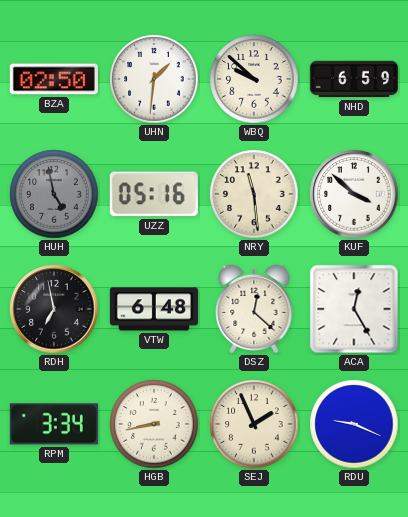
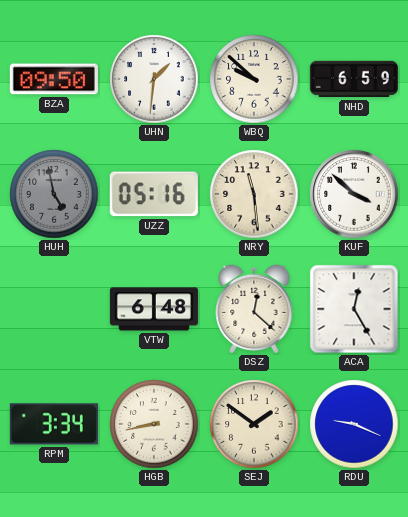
BZA: 02:50 -> 09:50
RDH: 6:58 -> none
SEJ: 1:56 -> 1:51
